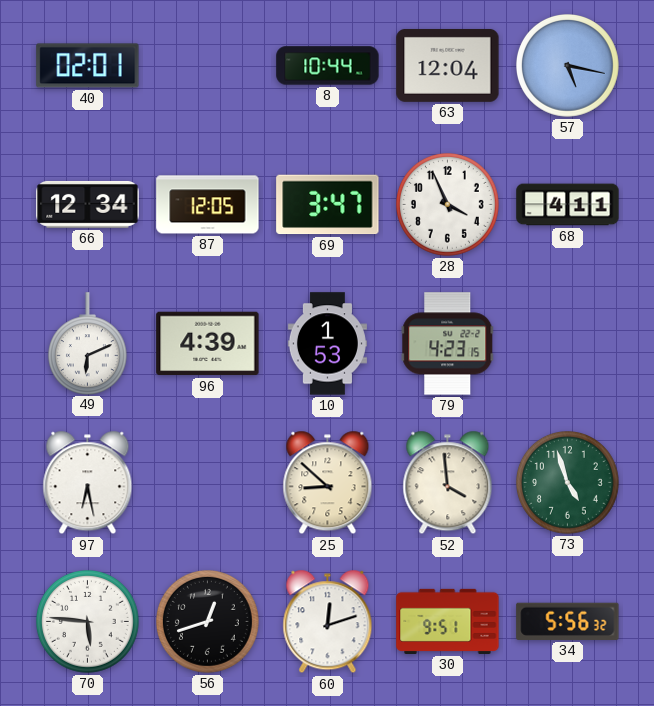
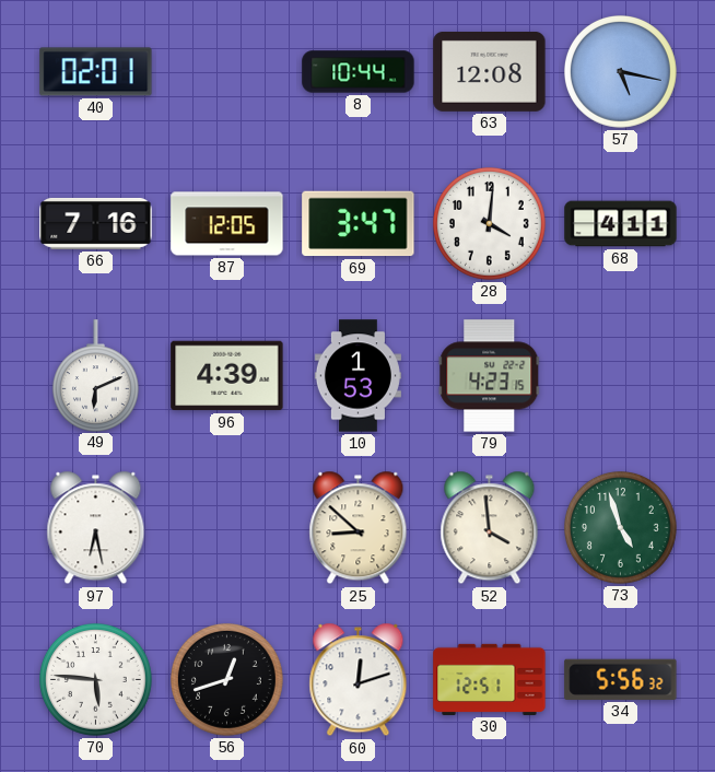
63: 12:04 -> 12:08
66: 12:34 -> 7:16
28: 3:56 -> 4:01
30: 9:51 -> 12:51
